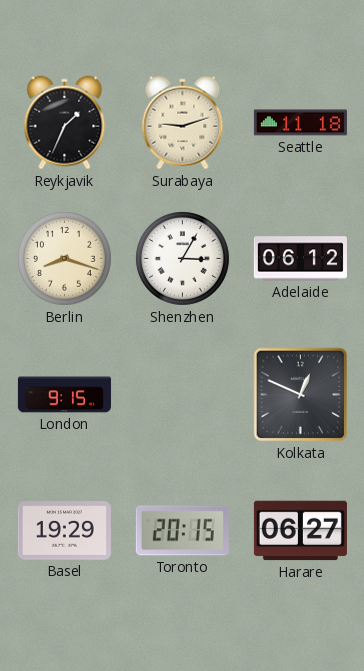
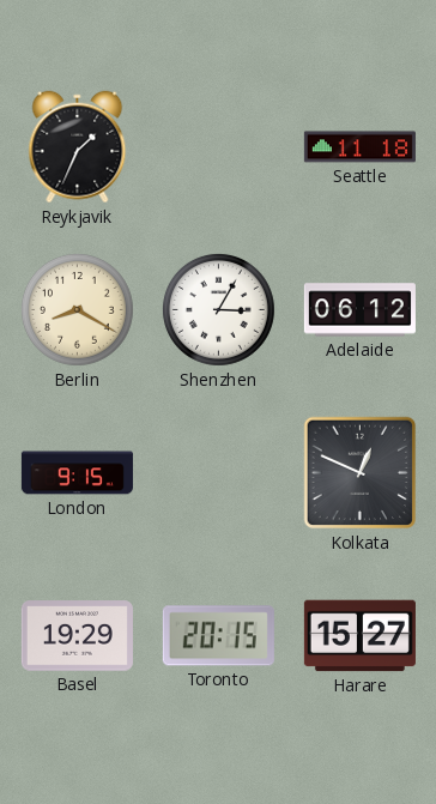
Surabaya: 9:12 -> none
Berlin: 8:18 -> 8:20
Harare: 06:27 -> 15:27
